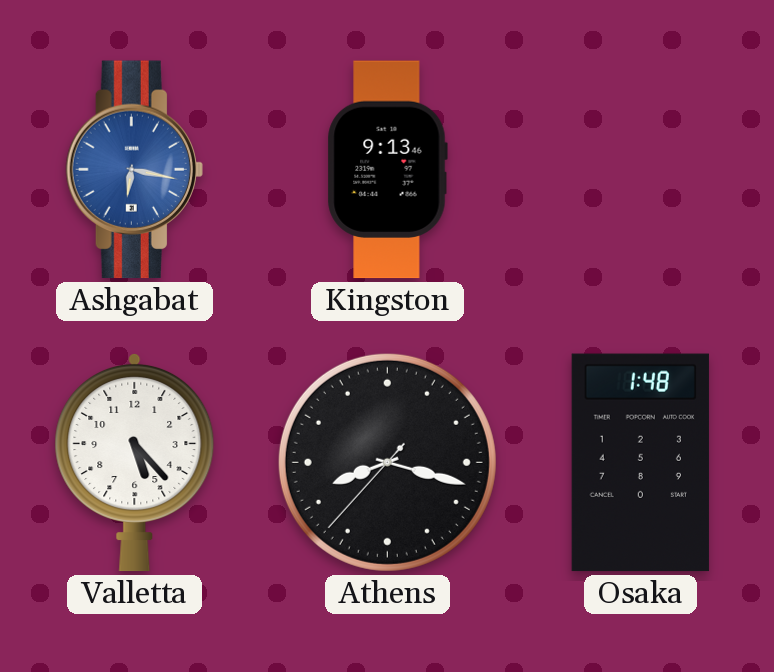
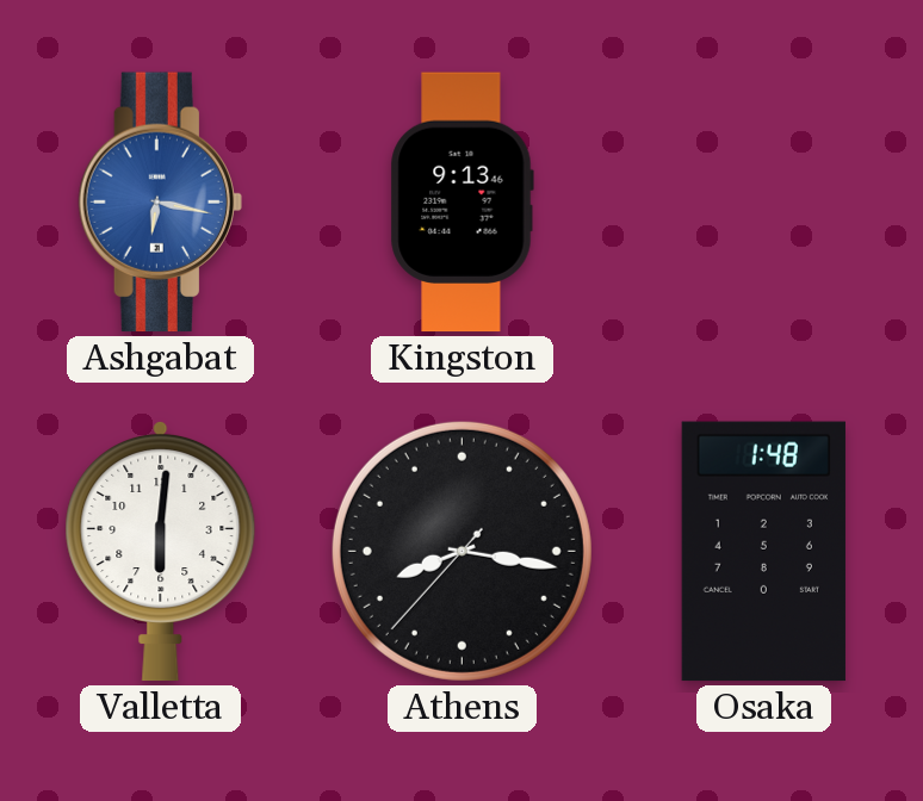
Valletta: 5:23 -> 6:01
Athens: 8:17 -> 8:16
